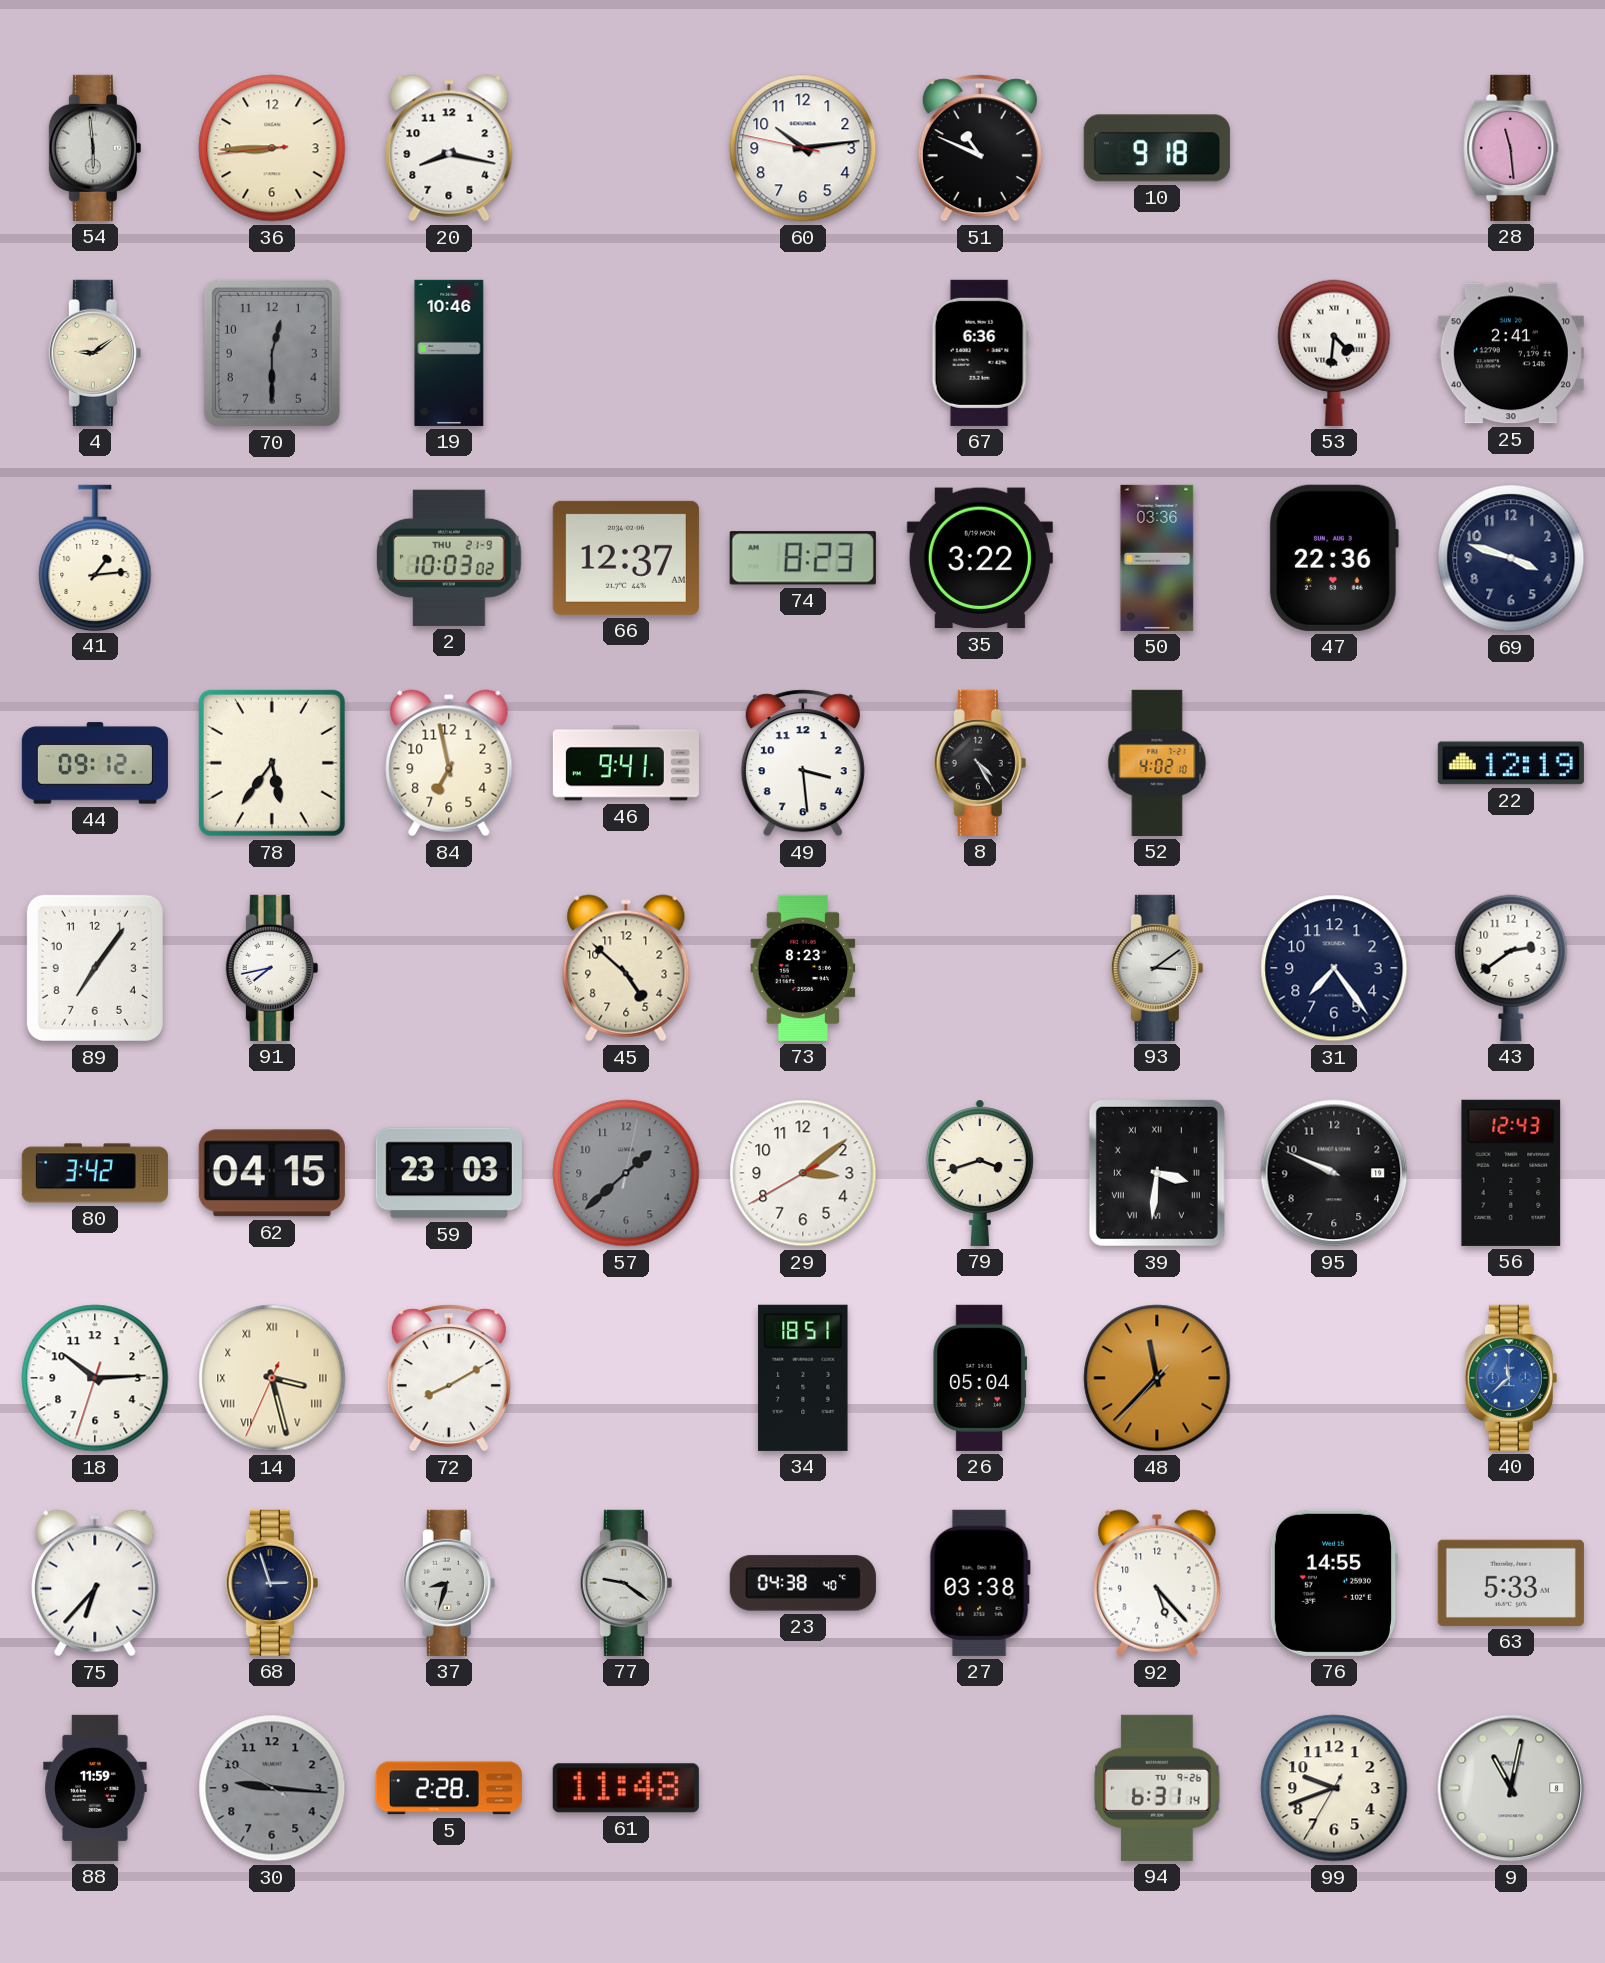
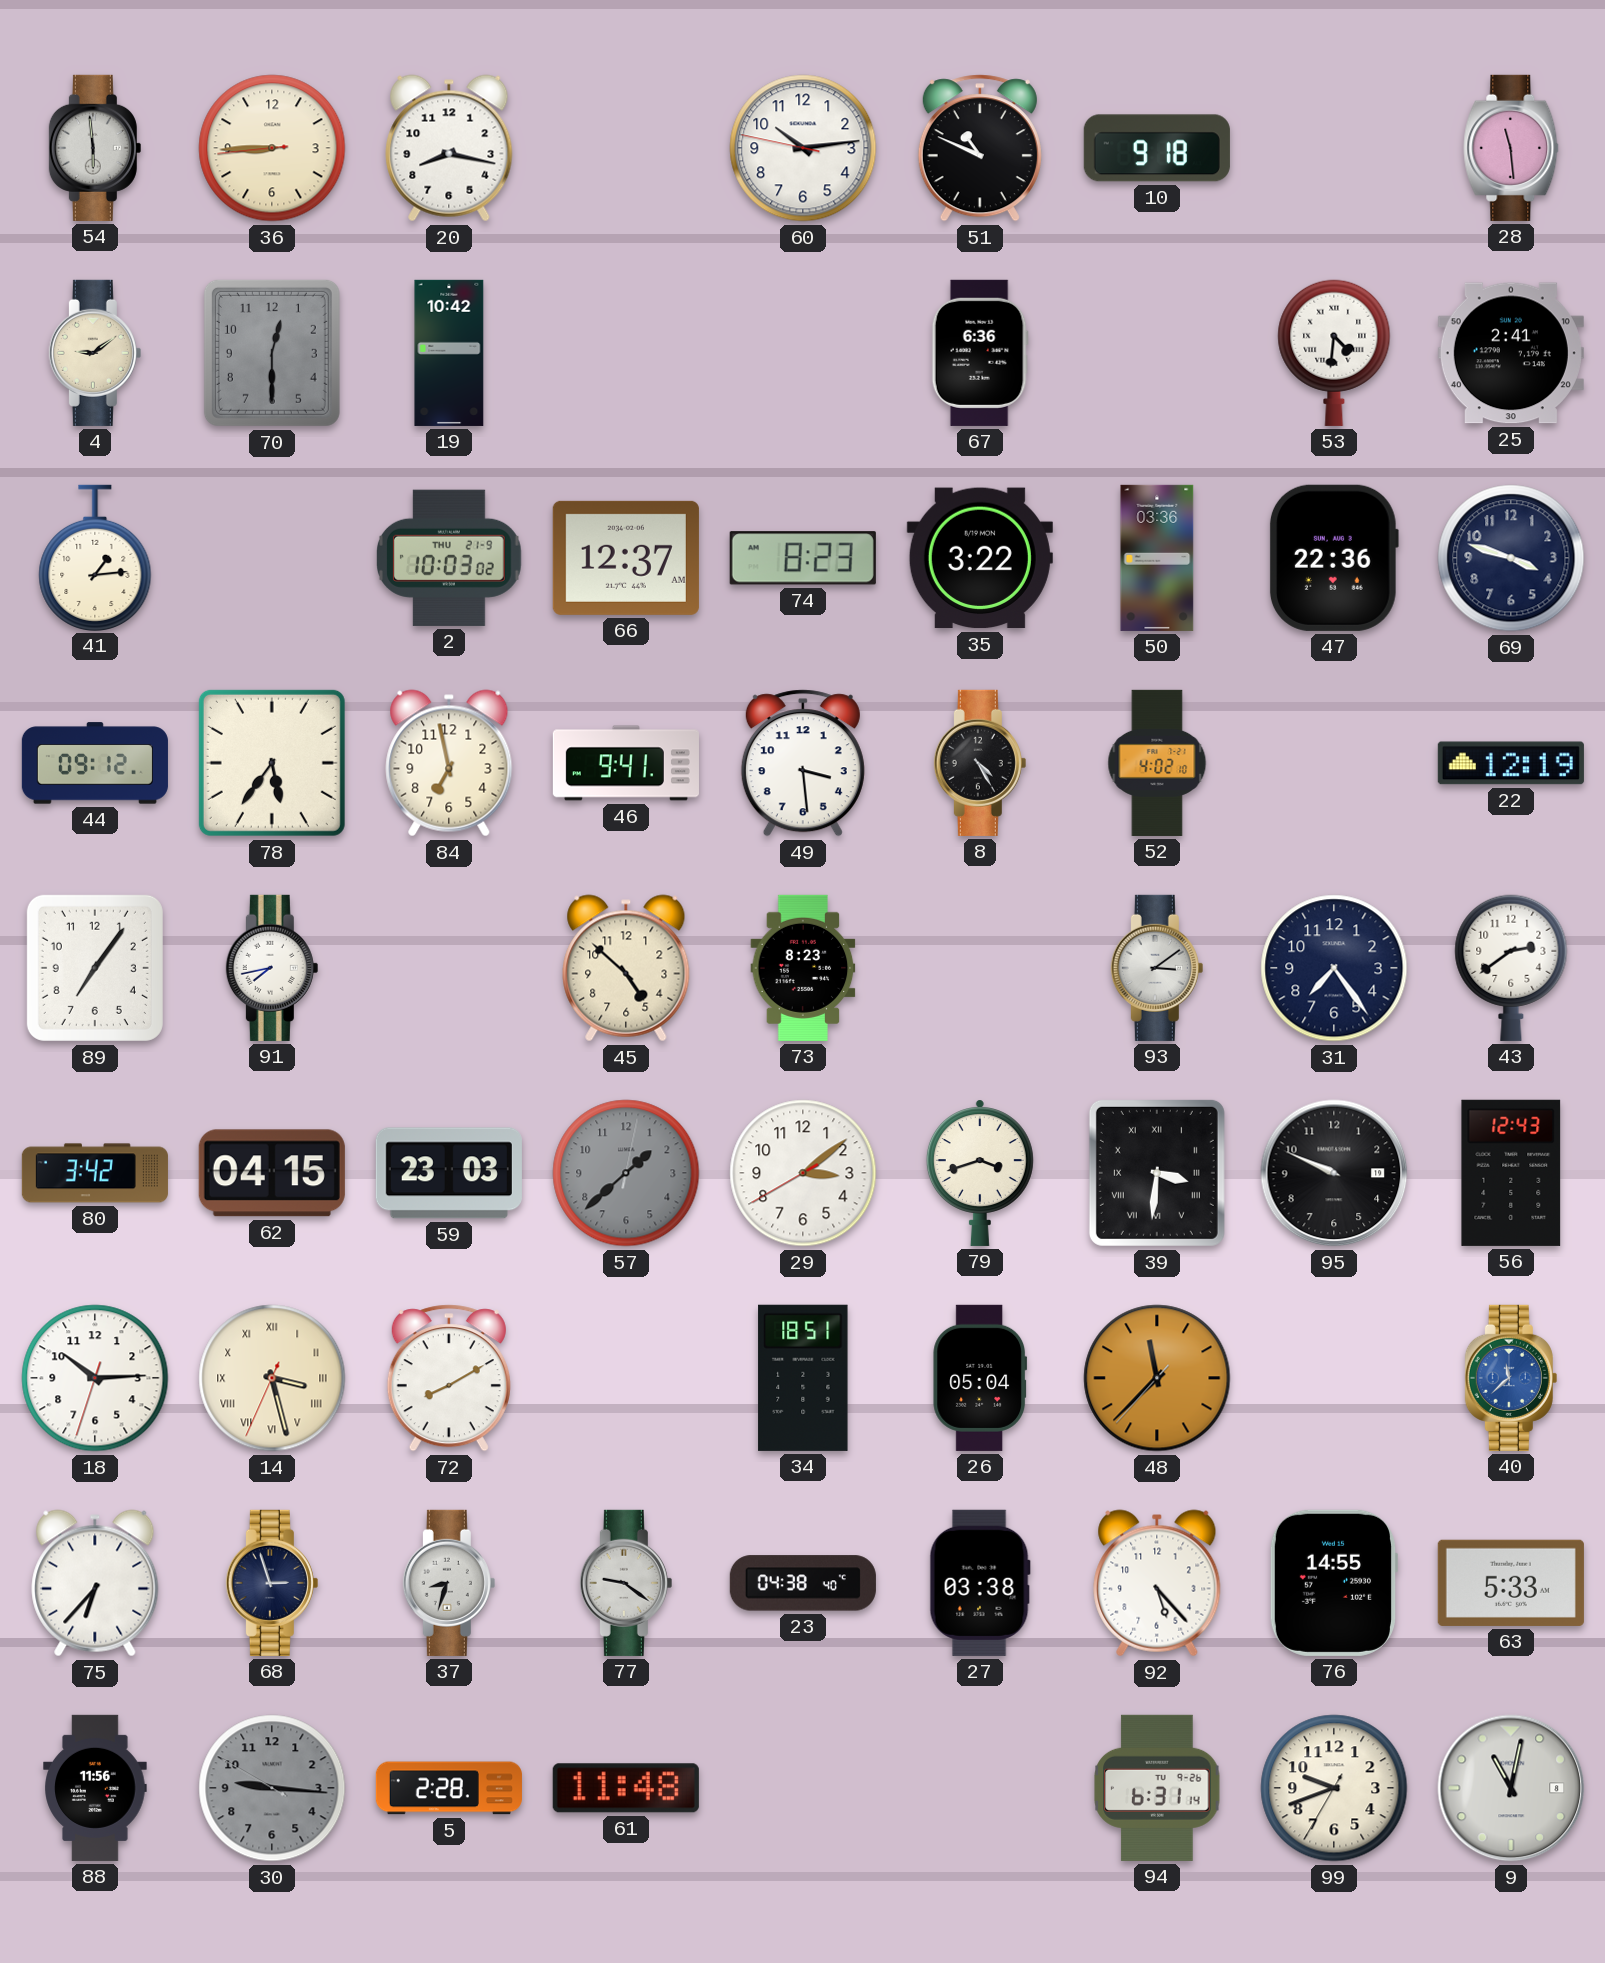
19: 10:46 -> 10:42
88: 11:59 -> 11:56
